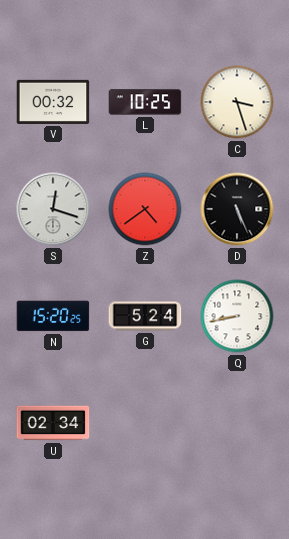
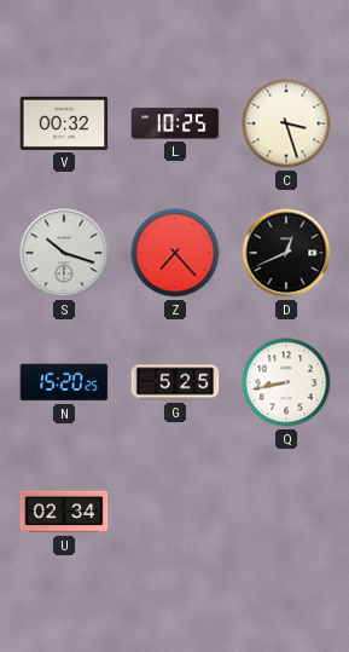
S: 12:18 -> 10:18
Z: 4:39 -> 7:23
D: 5:26 -> 12:41
G: 5:24 -> 5:25
